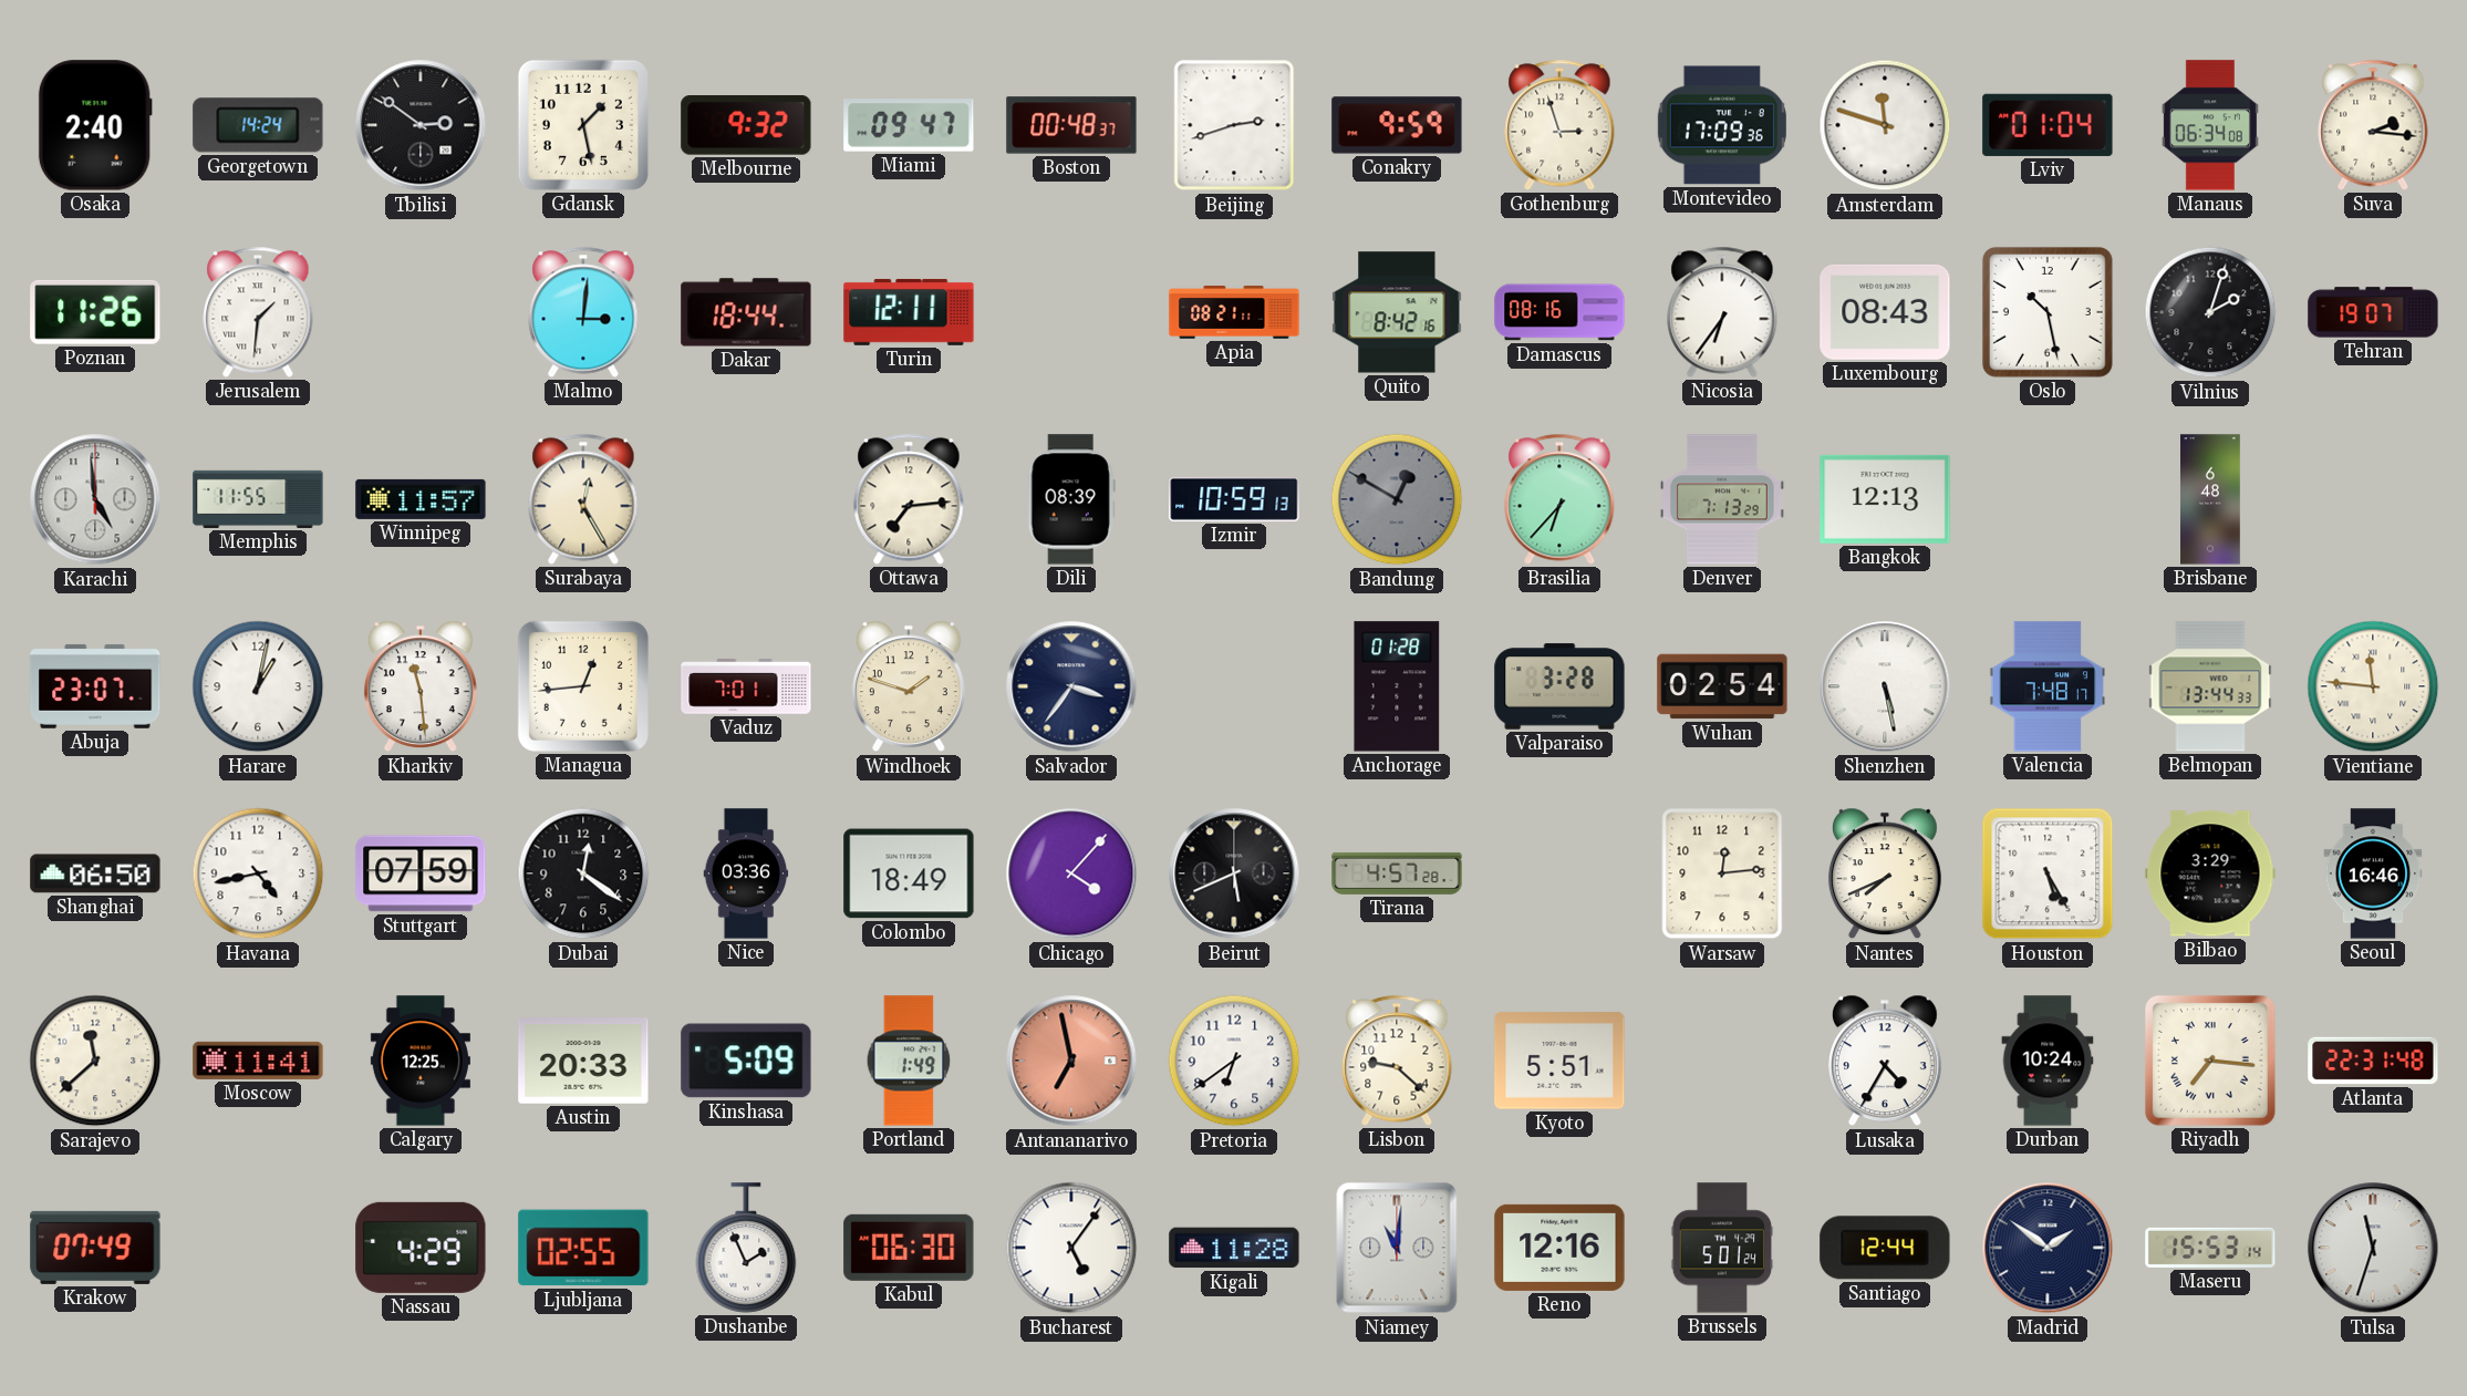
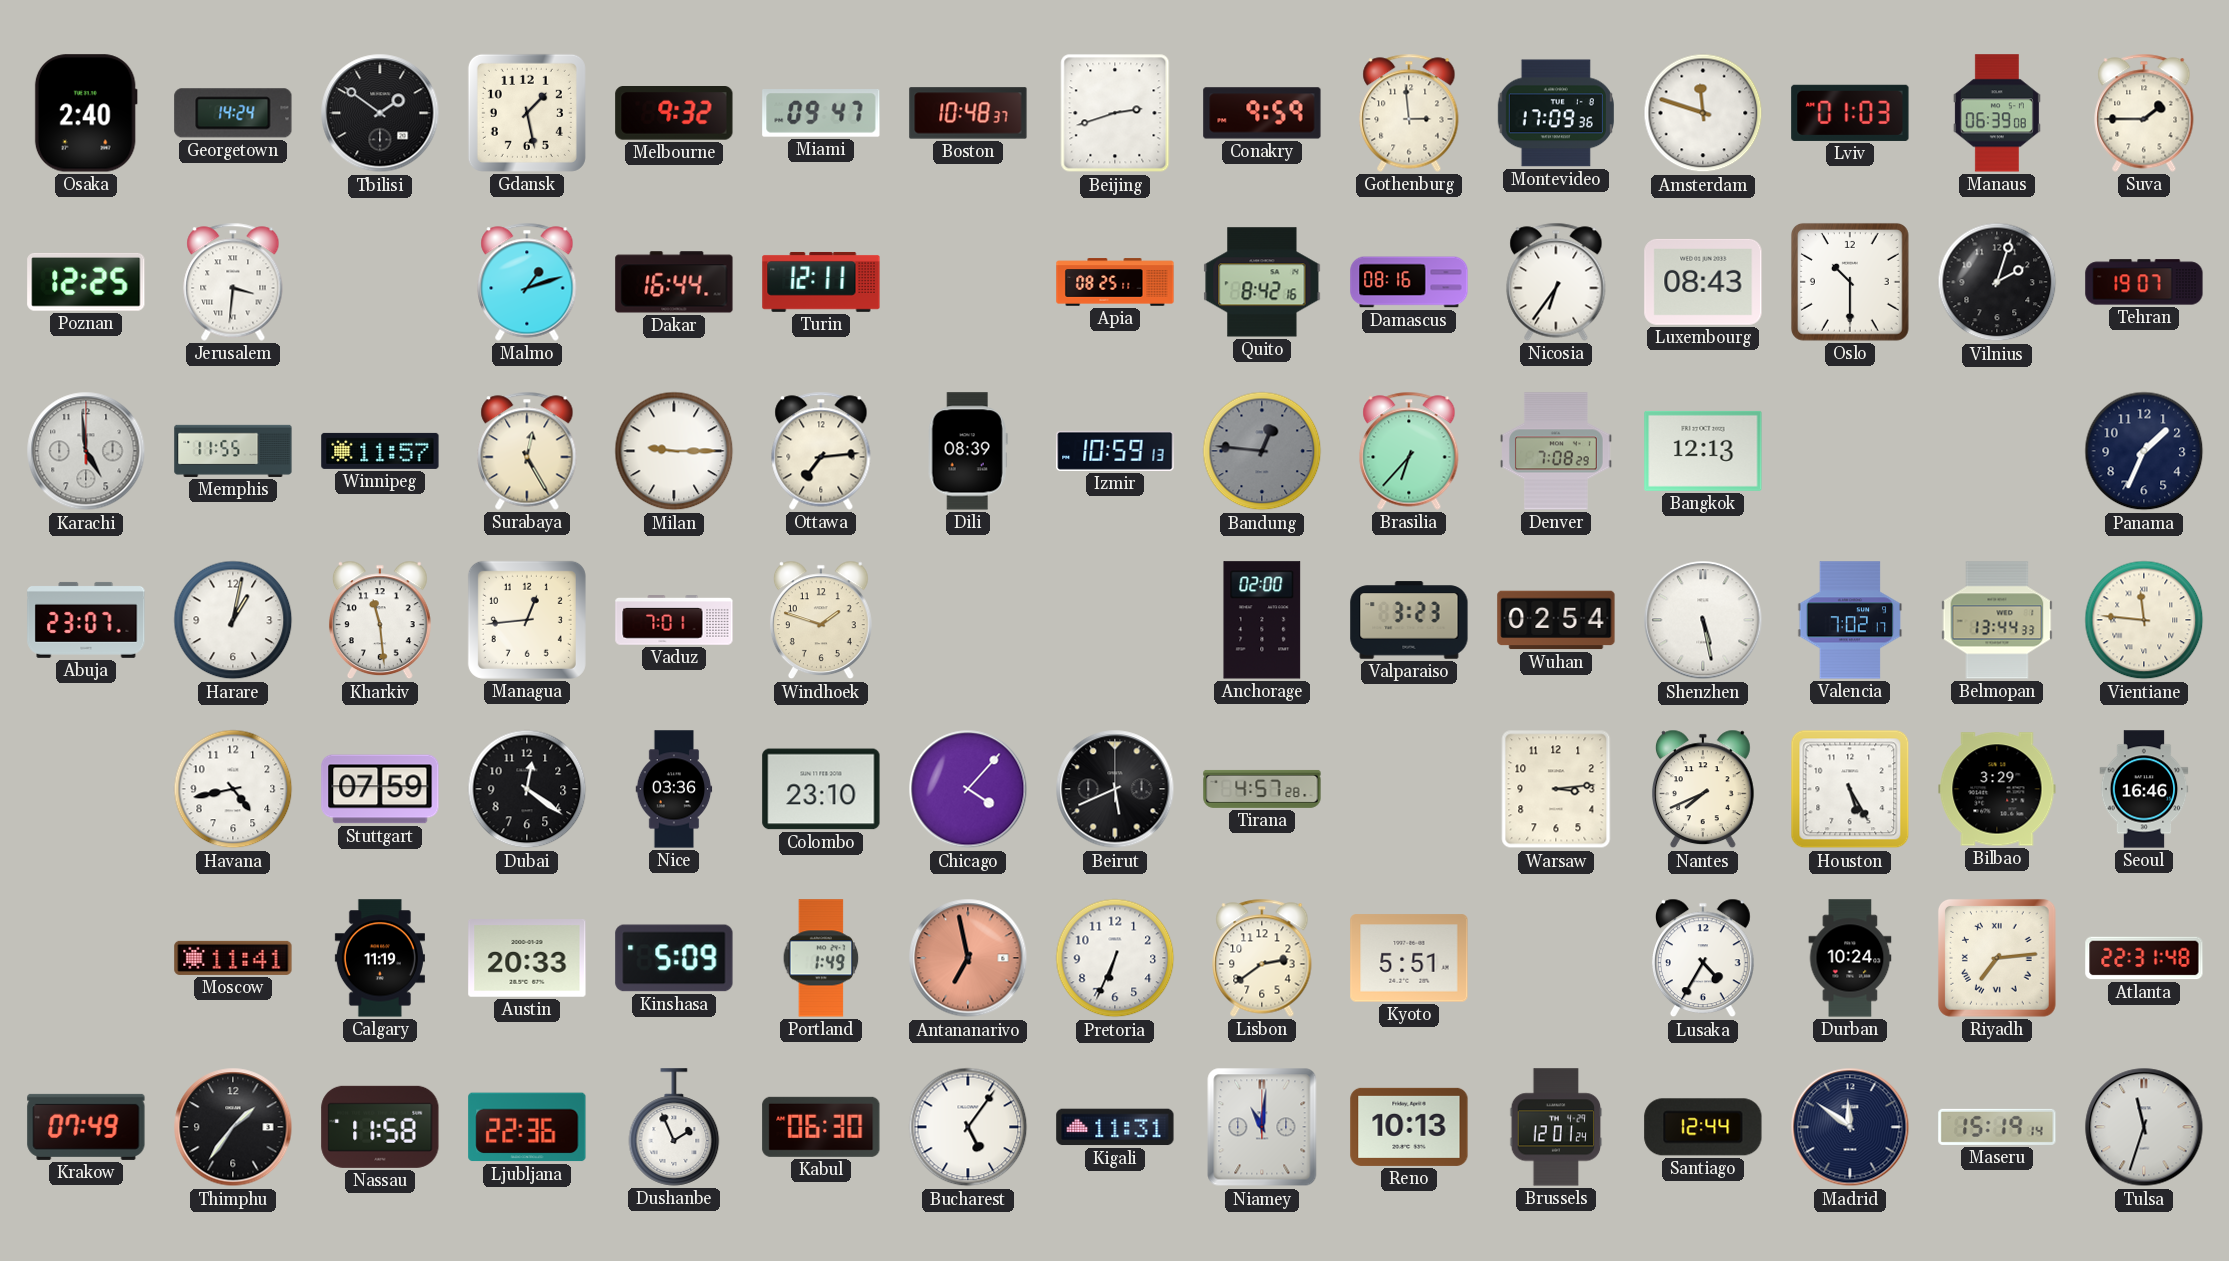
Tbilisi: 2:51 -> 1:51
Boston: 00:48 -> 10:48
Gothenburg: 2:57 -> 2:59
Lviv: 01:04 -> 01:03
Manaus: 06:34 -> 06:39
Suva: 2:16 -> 1:45
Poznan: 11:26 -> 12:25
Jerusalem: 1:31 -> 3:31
Malmo: 3:01 -> 1:12
Dakar: 18:44 -> 16:44
Apia: 08:21 -> 08:25
Oslo: 10:28 -> 10:30
Milan: none -> 9:15
Bandung: 12:50 -> 12:46
Denver: 7:13 -> 7:08
Brisbane: 6:48 -> none
Panama: none -> 1:34
Salvador: 3:36 -> none
Anchorage: 01:28 -> 02:00
Valparaiso: 3:28 -> 3:23
Valencia: 7:48 -> 7:02
Shanghai: 06:50 -> none
Colombo: 18:49 -> 23:10
Warsaw: 12:14 -> 3:14
Sarajevo: 11:38 -> none
Calgary: 12:25 -> 11:19
Pretoria: 6:39 -> 6:34
Lisbon: 9:22 -> 2:39
Riyadh: 7:16 -> 7:14
Thimphu: none -> 1:36
Nassau: 4:29 -> 11:58
Ljubljana: 02:55 -> 22:36
Kigali: 11:28 -> 11:31
Reno: 12:16 -> 10:13
Brussels: 5:01 -> 12:01
Madrid: 1:51 -> 11:51
Maseru: 15:53 -> 15:19
